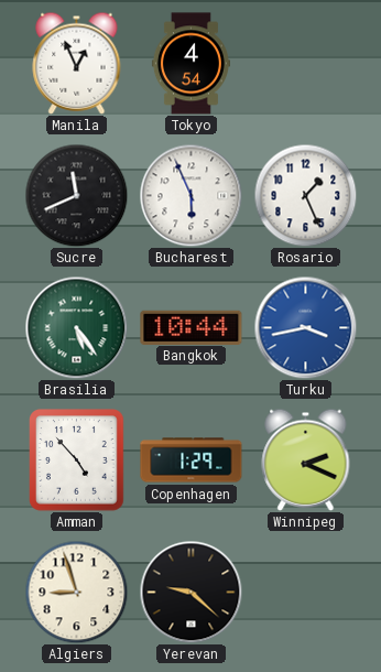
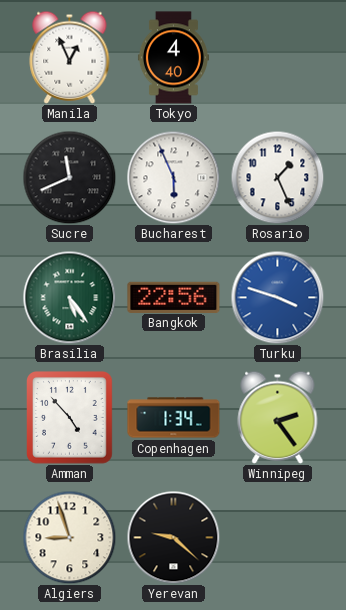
Tokyo: 4:54 -> 4:40
Bangkok: 10:44 -> 22:56
Turku: 3:43 -> 3:48
Copenhagen: 1:29 -> 1:34
Winnipeg: 2:19 -> 2:24
